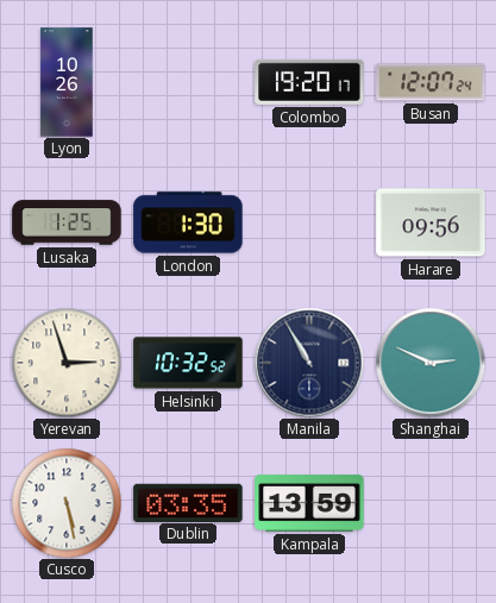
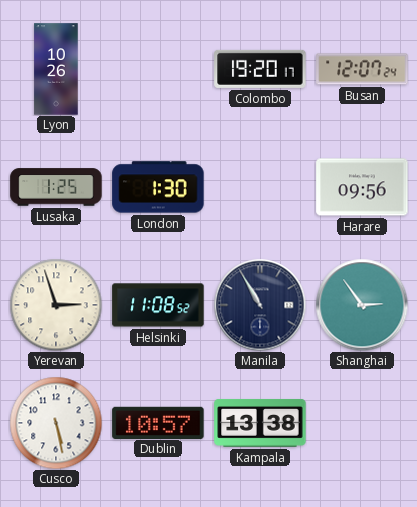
Helsinki: 10:32 -> 11:08
Shanghai: 2:49 -> 2:54
Dublin: 03:35 -> 10:57
Kampala: 13:59 -> 13:38
